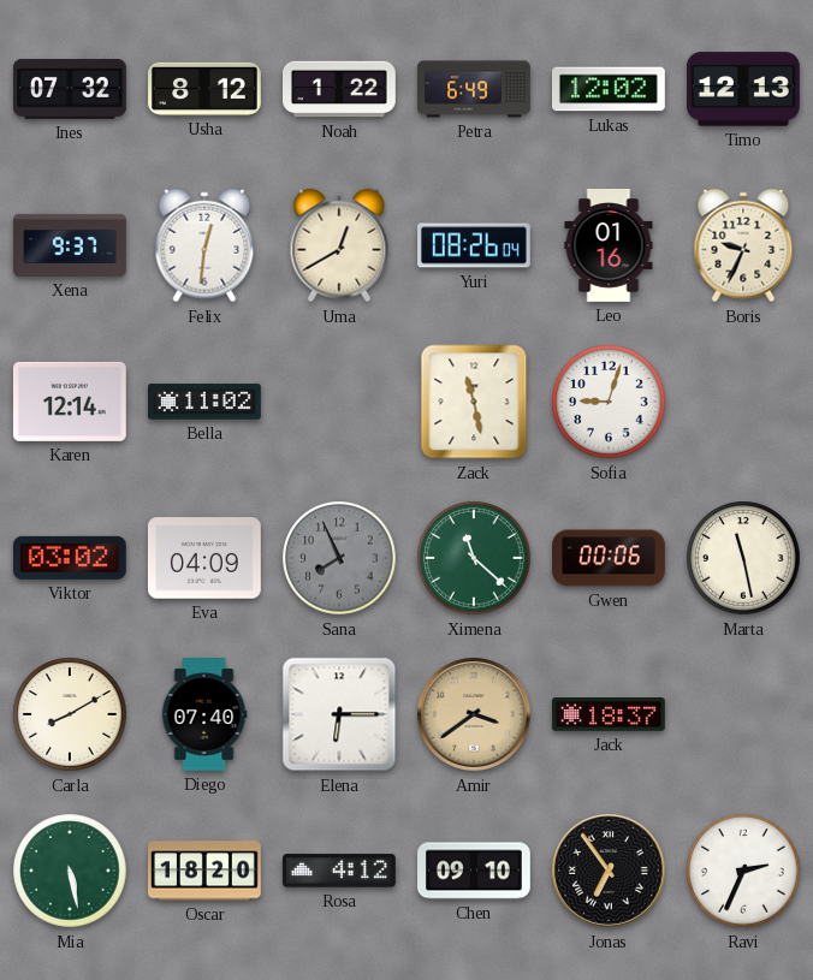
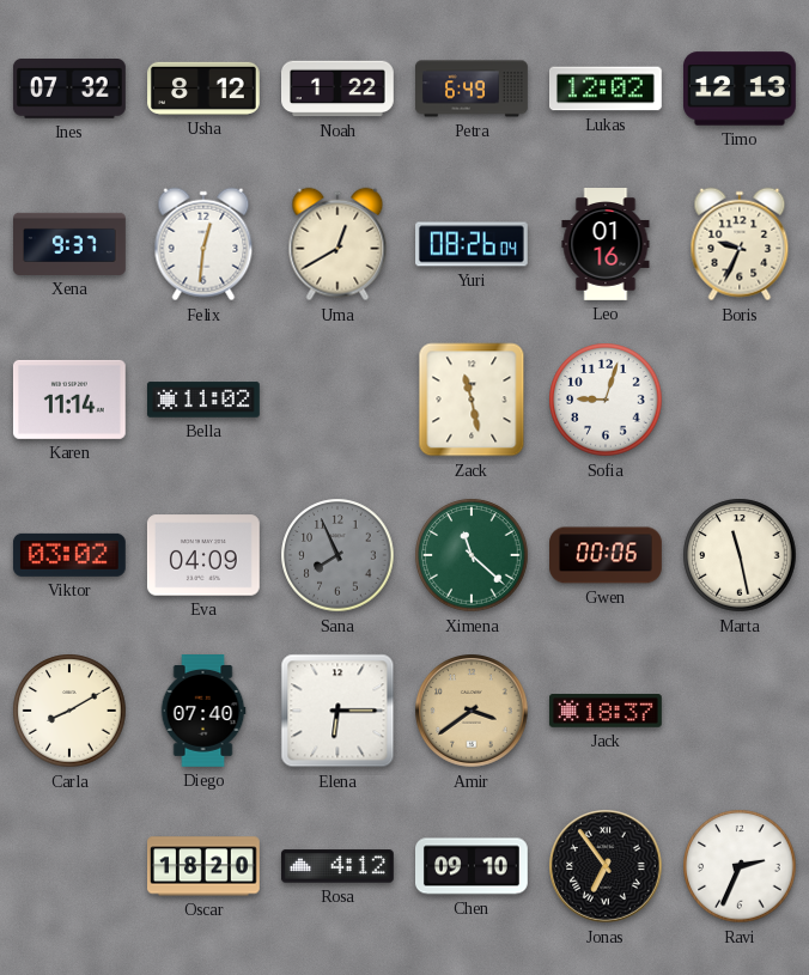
Karen: 12:14 -> 11:14
Mia: 5:28 -> none
